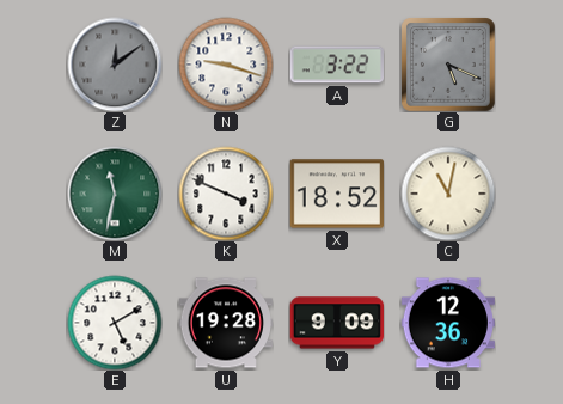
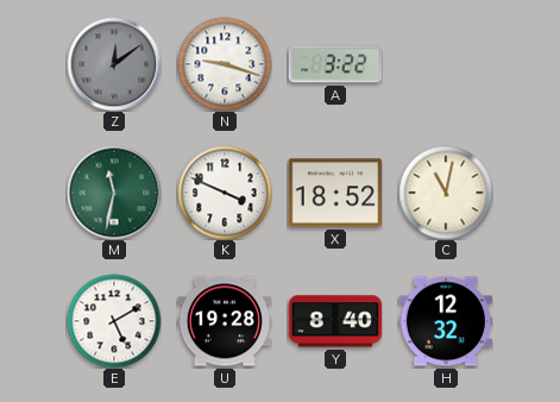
G: 5:19 -> none
Y: 9:09 -> 8:40
H: 12:36 -> 12:32
